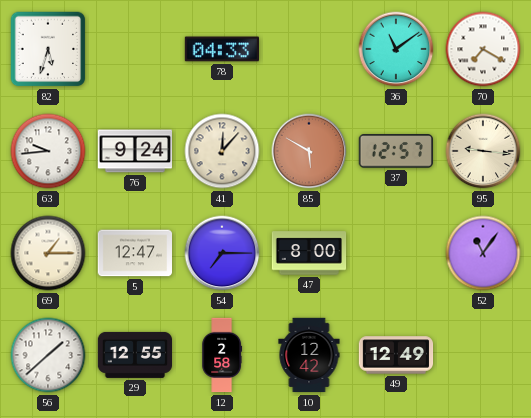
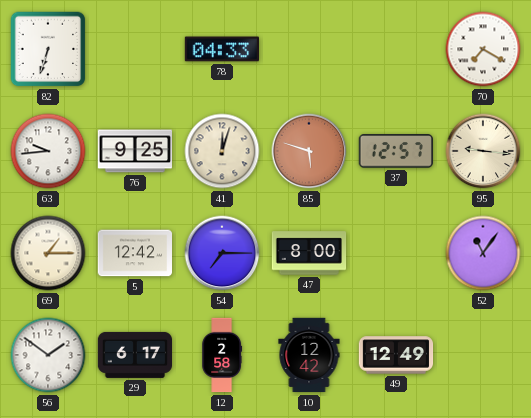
82: 5:33 -> 6:33
36: 11:09 -> none
76: 9:24 -> 9:25
41: 12:07 -> 12:03
85: 5:50 -> 5:48
5: 12:47 -> 12:42
56: 1:38 -> 1:51
29: 12:55 -> 6:17
